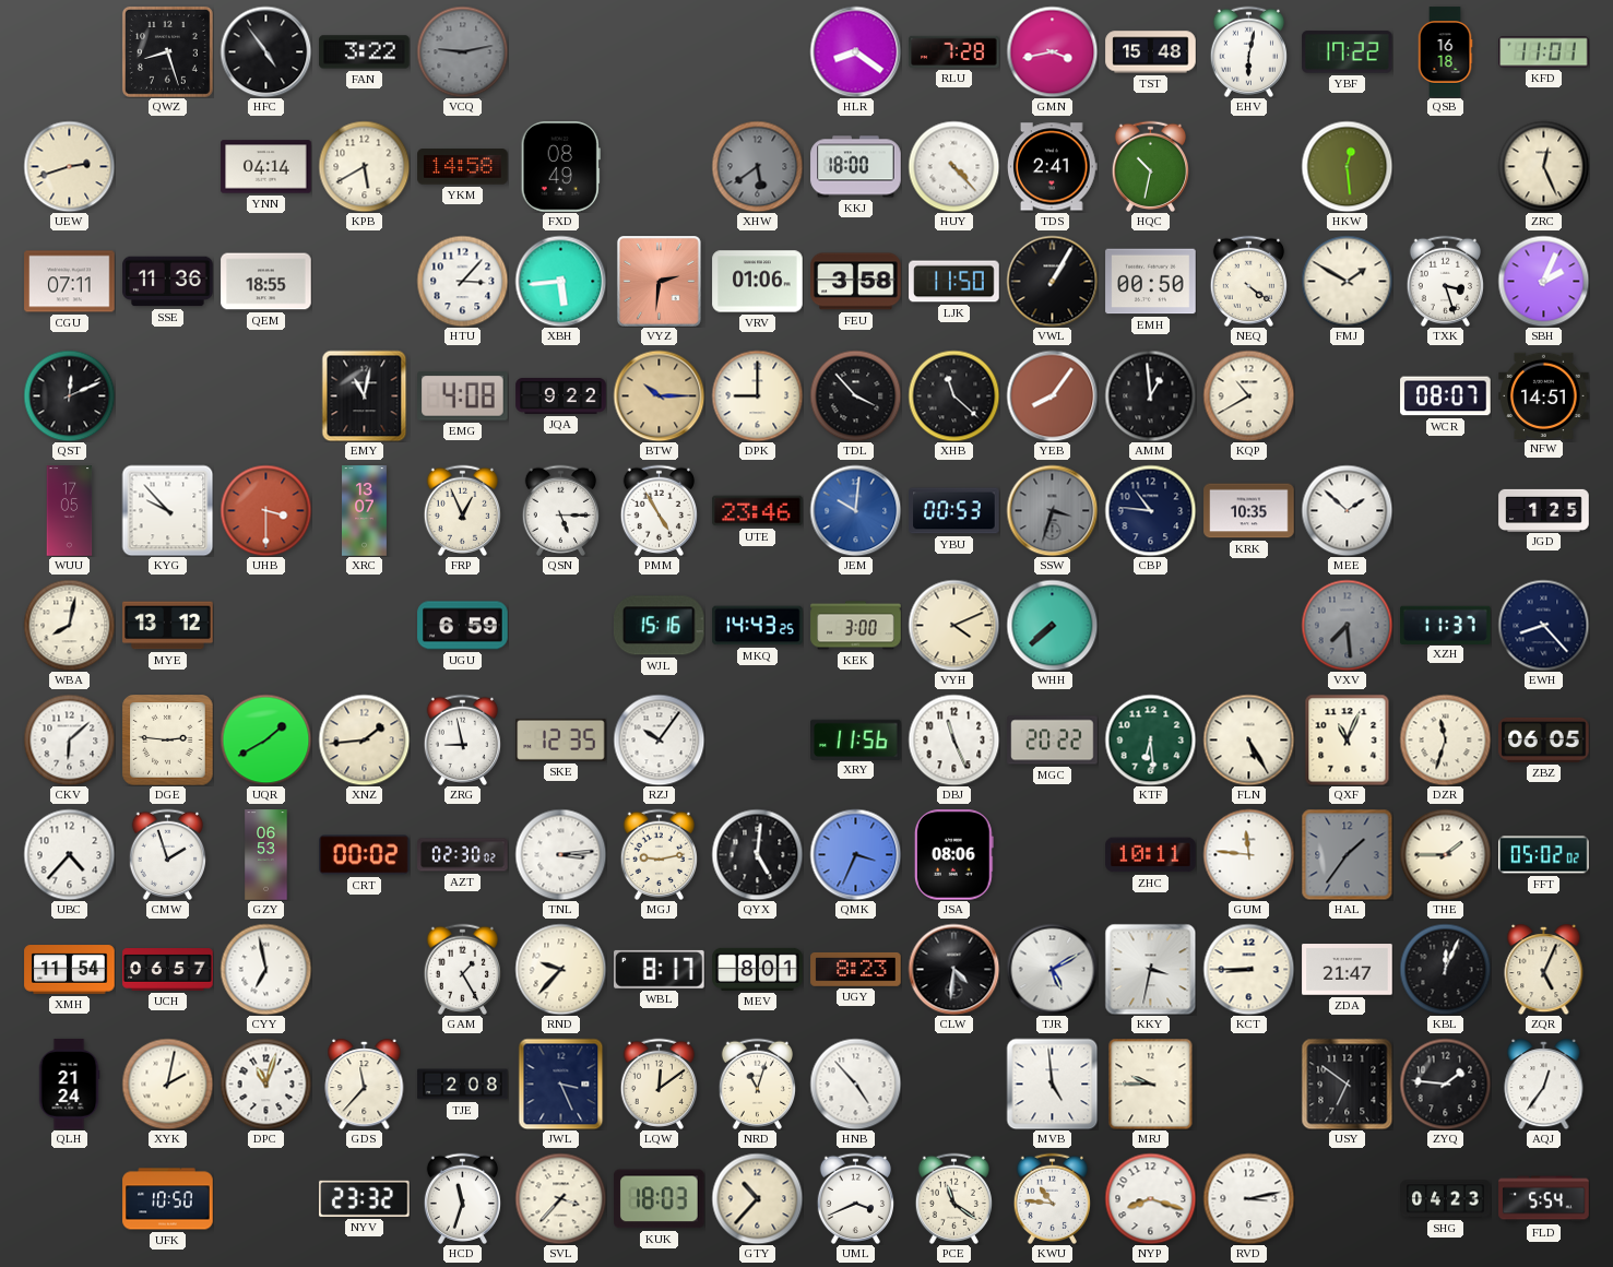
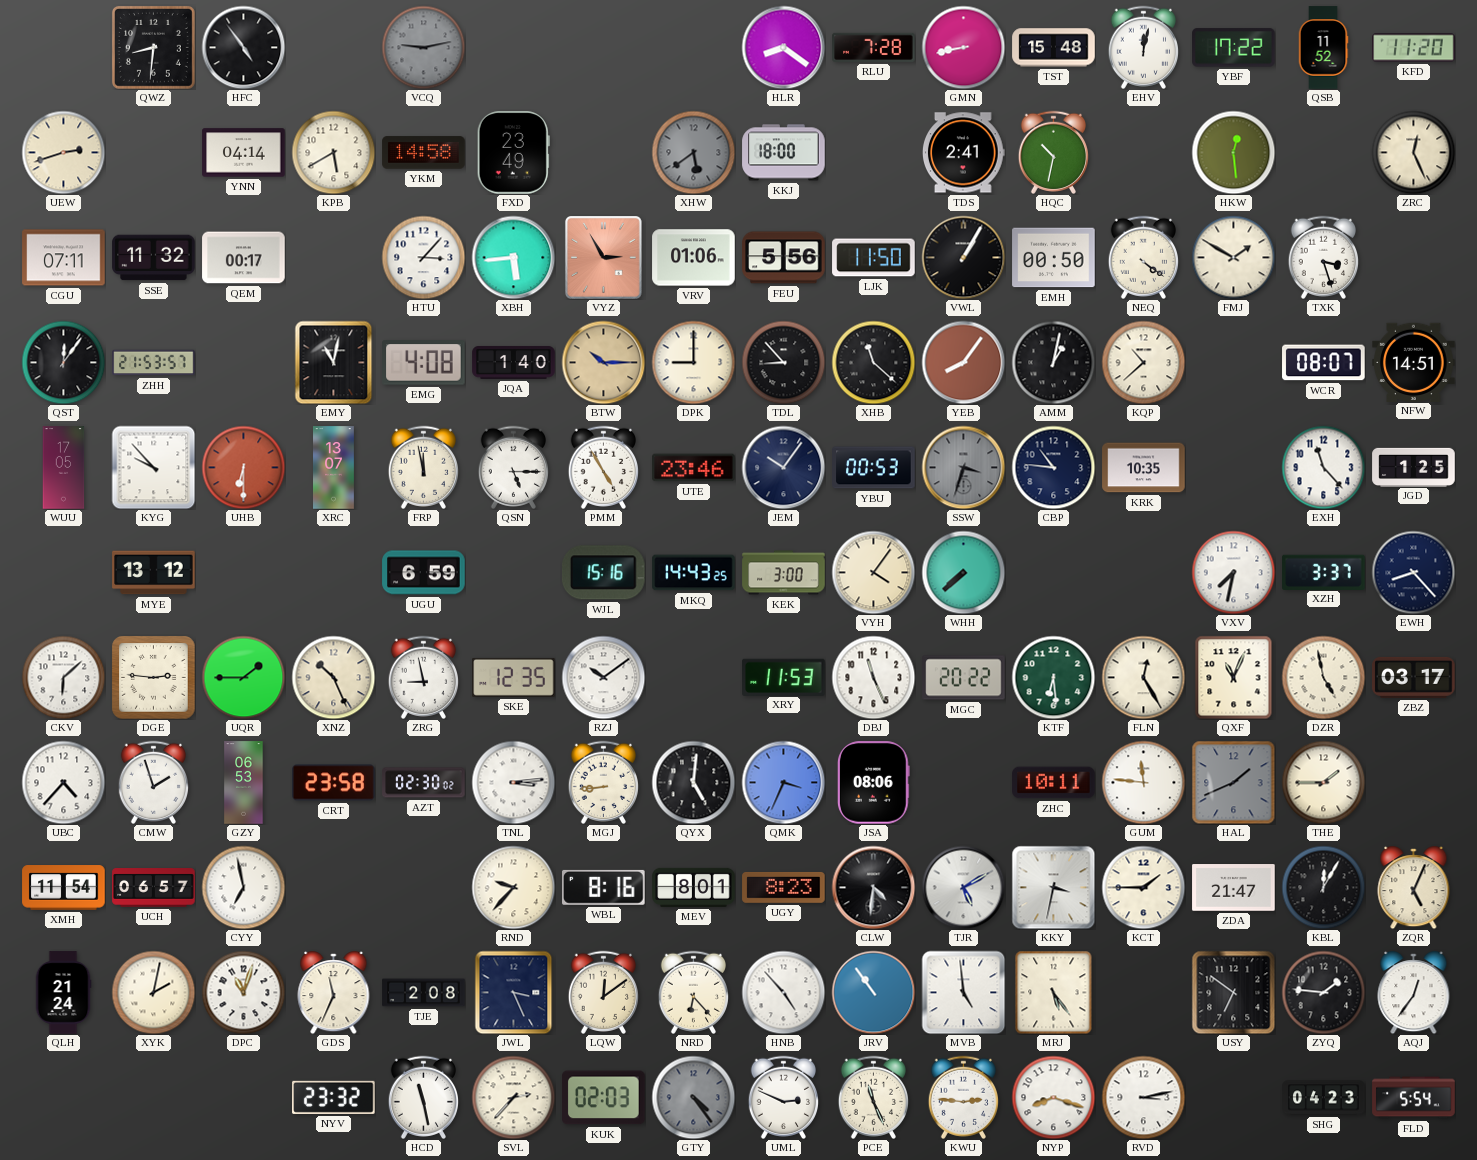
QWZ: 8:27 -> 8:31
FAN: 3:22 -> none
GMN: 3:43 -> 8:43
EHV: 6:02 -> 12:02
QSB: 16:18 -> 11:52
KFD: 11:01 -> 11:20
FXD: 08:49 -> 23:49
HUY: 4:23 -> none
SSE: 11:36 -> 11:32
QEM: 18:55 -> 00:17
VYZ: 2:31 -> 2:55
FEU: 3:58 -> 5:56
SBH: 2:04 -> none
QST: 12:11 -> 12:06
ZHH: none -> 21:53
JQA: 9:22 -> 1:40
TDL: 3:53 -> 8:53
AMM: 12:59 -> 1:02
KQP: 10:40 -> 10:38
UHB: 3:30 -> 6:30
FRP: 12:56 -> 11:58
JEM: 10:01 -> 10:06
JEM dial: blue -> navy
MEE: 1:52 -> none
EXH: none -> 11:23
WBA: 8:02 -> none
VYH: 4:11 -> 4:06
VXV: 7:29 -> 7:32
VXV dial: grey -> white
XZH: 11:37 -> 3:37
UQR: 1:40 -> 1:45
XNZ: 1:44 -> 10:26
RZJ: 10:06 -> 10:09
XRY: 11:56 -> 11:53
FLN: 5:25 -> 12:25
DZR: 11:33 -> 4:58
ZBZ: 06:05 -> 03:17
CRT: 00:02 -> 23:58
MGJ: 9:13 -> 8:44
HAL: 1:36 -> 1:41
FFT: 05:02 -> none
GAM: 1:25 -> none
WBL: 8:17 -> 8:16
KCT: 8:45 -> 1:45
KBL: 12:04 -> 12:05
GDS: 11:37 -> 11:34
NRD: 11:03 -> 6:23
JRV: none -> 10:54
MRJ: 9:45 -> 5:24
UFK: 10:50 -> none
HCD: 11:33 -> 11:28
SVL: 3:37 -> 2:37
KUK: 18:03 -> 02:03
GTY: 10:37 -> 4:24
GTY dial: cream -> grey
UML: 3:41 -> 2:49
PCE: 11:21 -> 11:26
KWU: 10:46 -> 2:46
